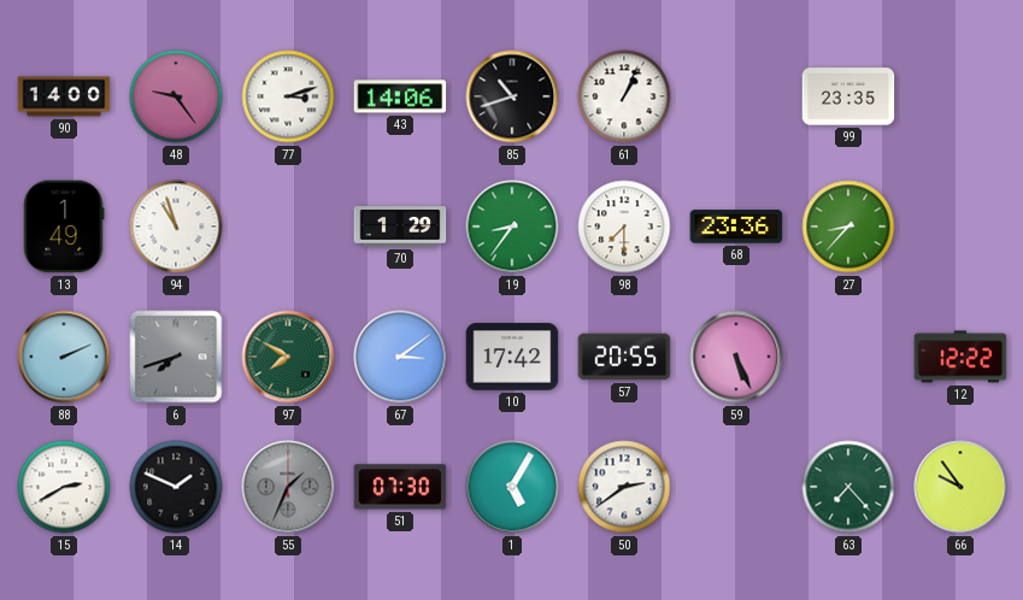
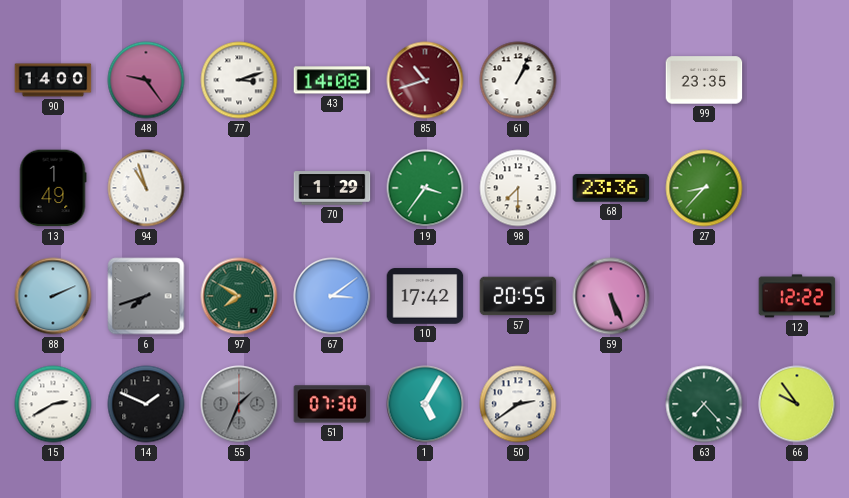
43: 14:06 -> 14:08
85 dial: black -> burgundy
19: 8:36 -> 3:36
